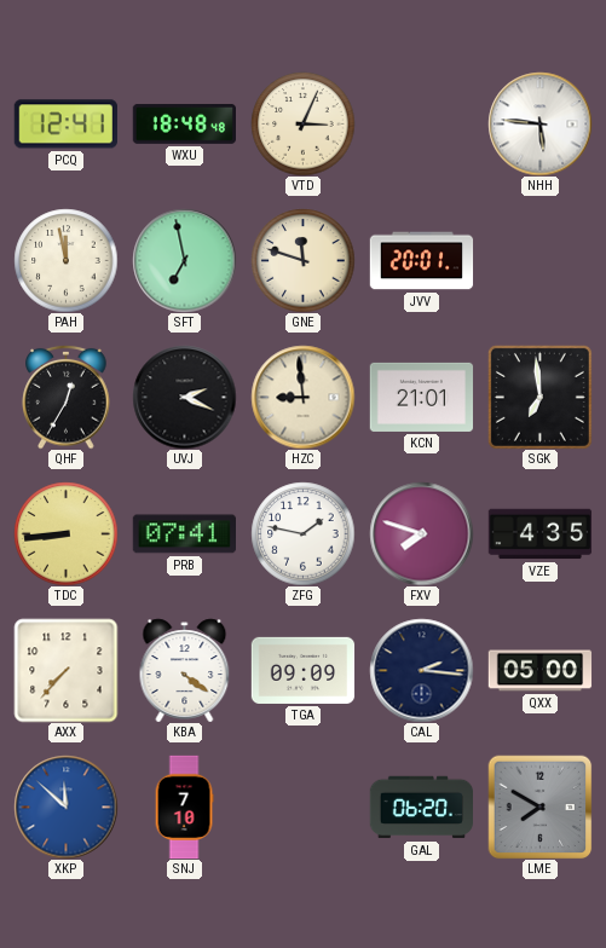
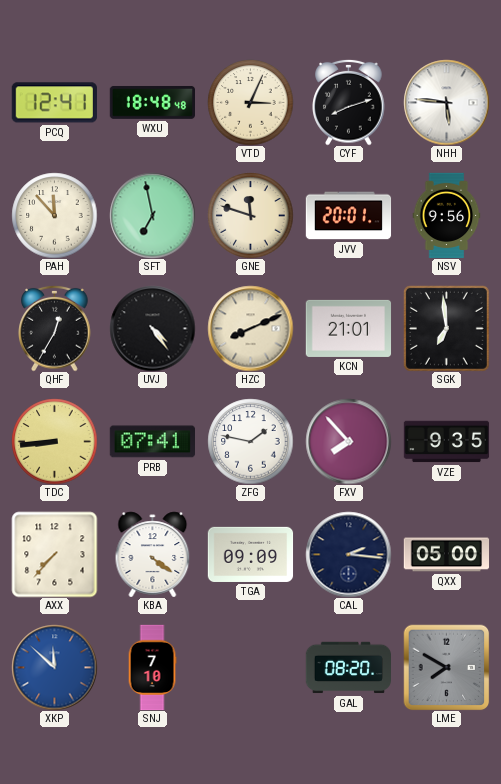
CYF: none -> 8:12
PAH: 11:58 -> 11:53
NSV: none -> 9:56
UVJ: 2:19 -> 4:24
HZC: 8:59 -> 8:11
FXV: 7:48 -> 7:53
VZE: 4:35 -> 9:35
GAL: 06:20 -> 08:20
